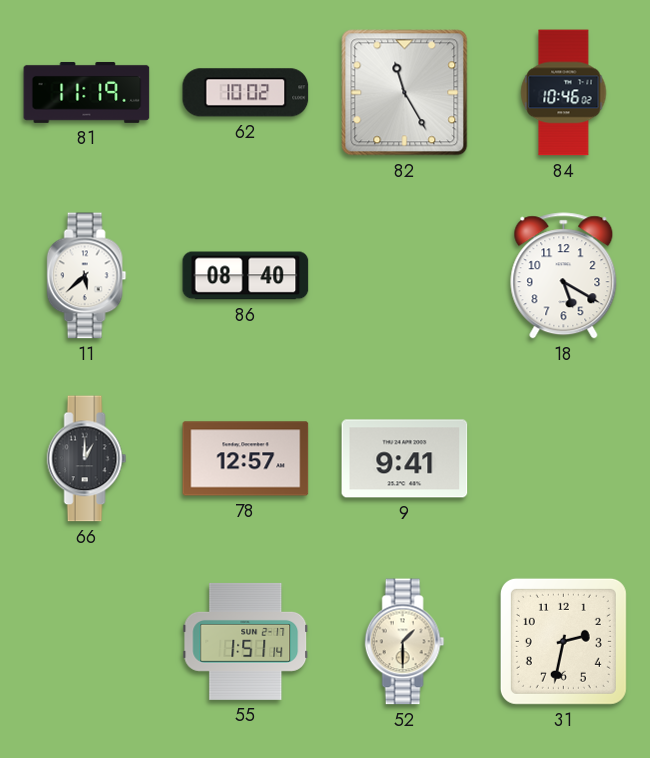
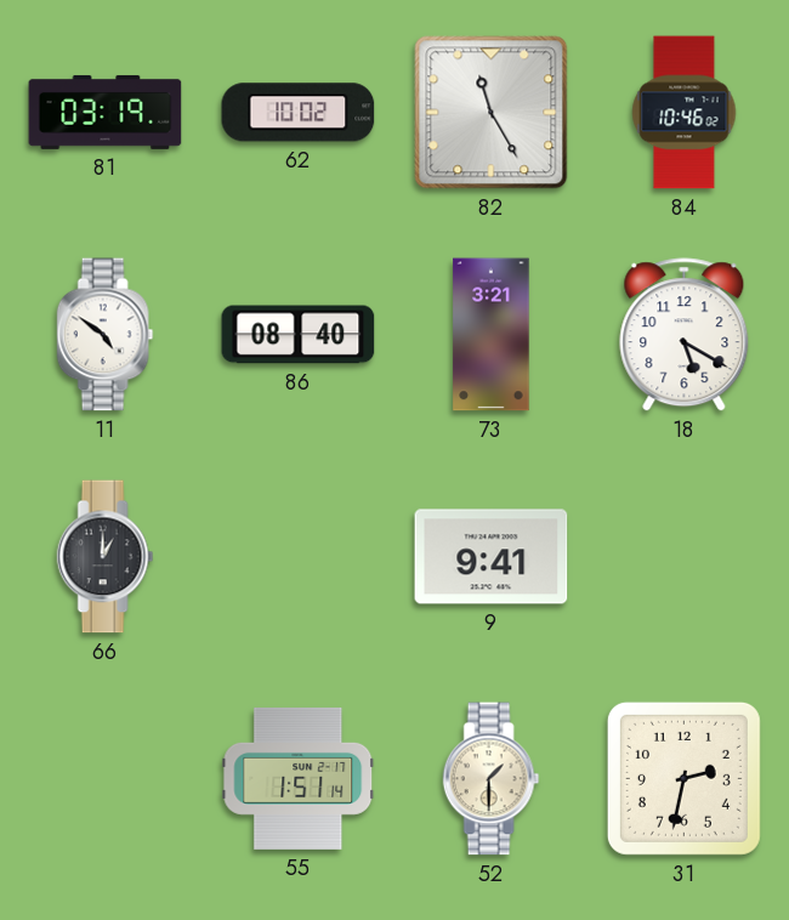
81: 11:19 -> 03:19
11: 5:38 -> 4:51
73: none -> 3:21
78: 12:57 -> none
